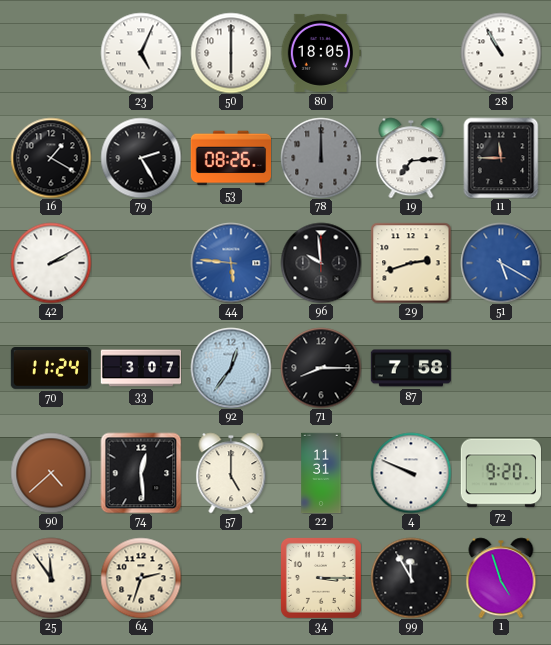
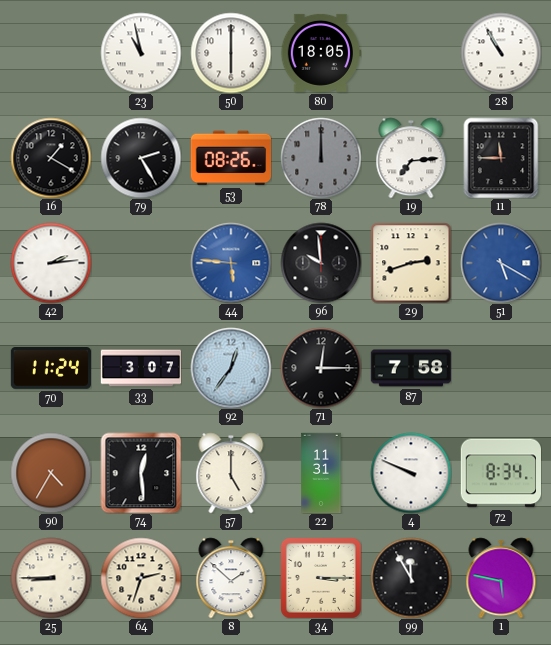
23: 5:04 -> 10:58
42: 2:10 -> 2:14
71: 8:15 -> 12:15
90: 4:38 -> 4:35
72: 9:20 -> 8:34
25: 11:54 -> 8:45
8: none -> 1:52
1: 4:57 -> 5:47
